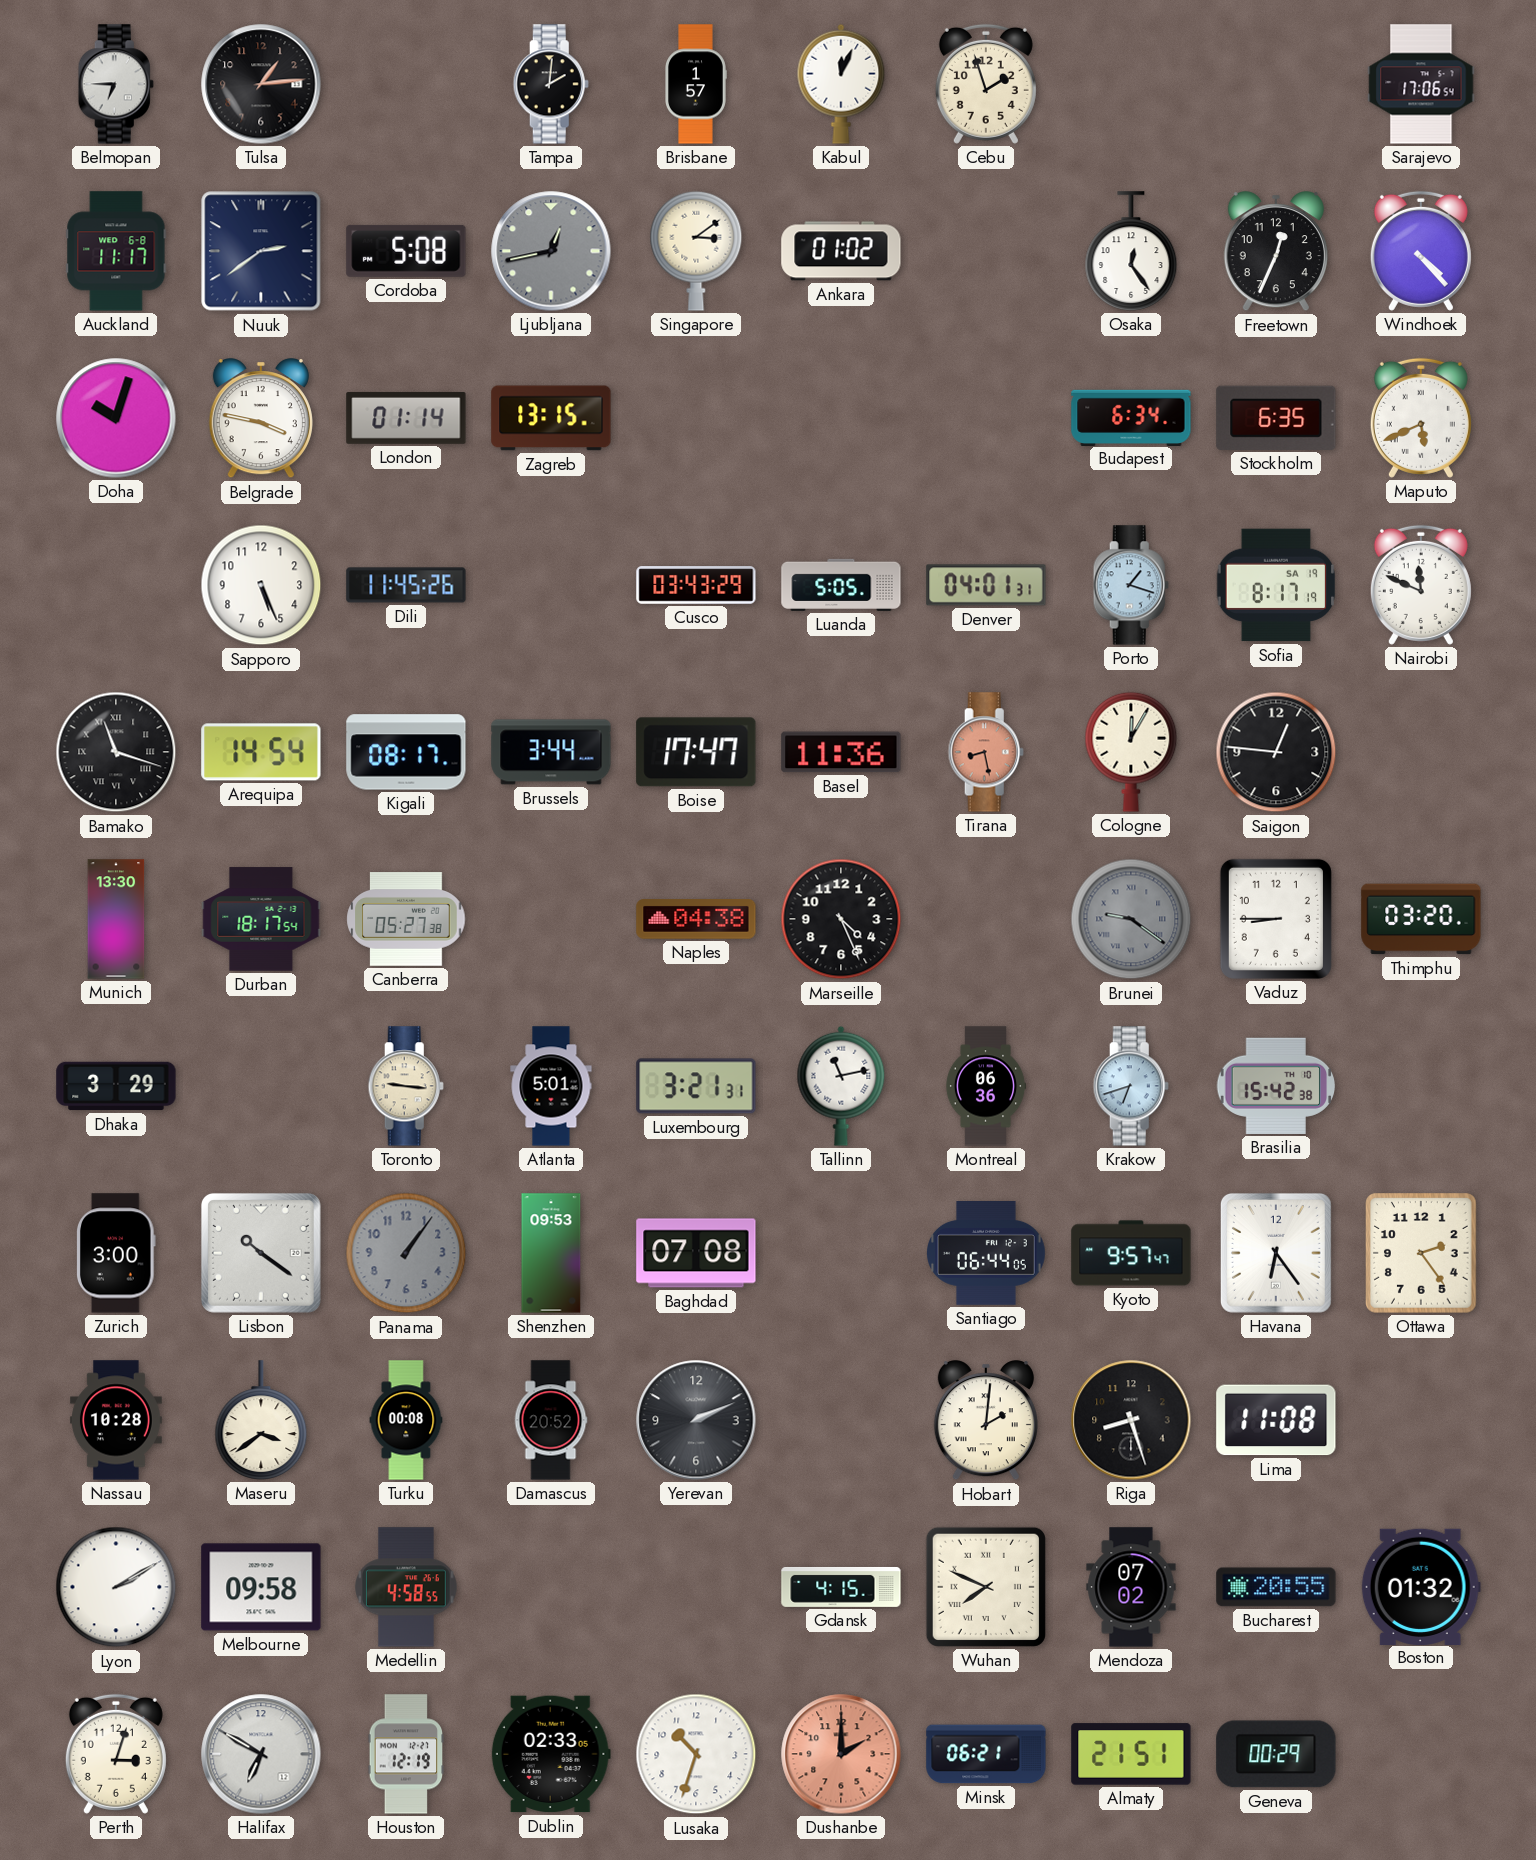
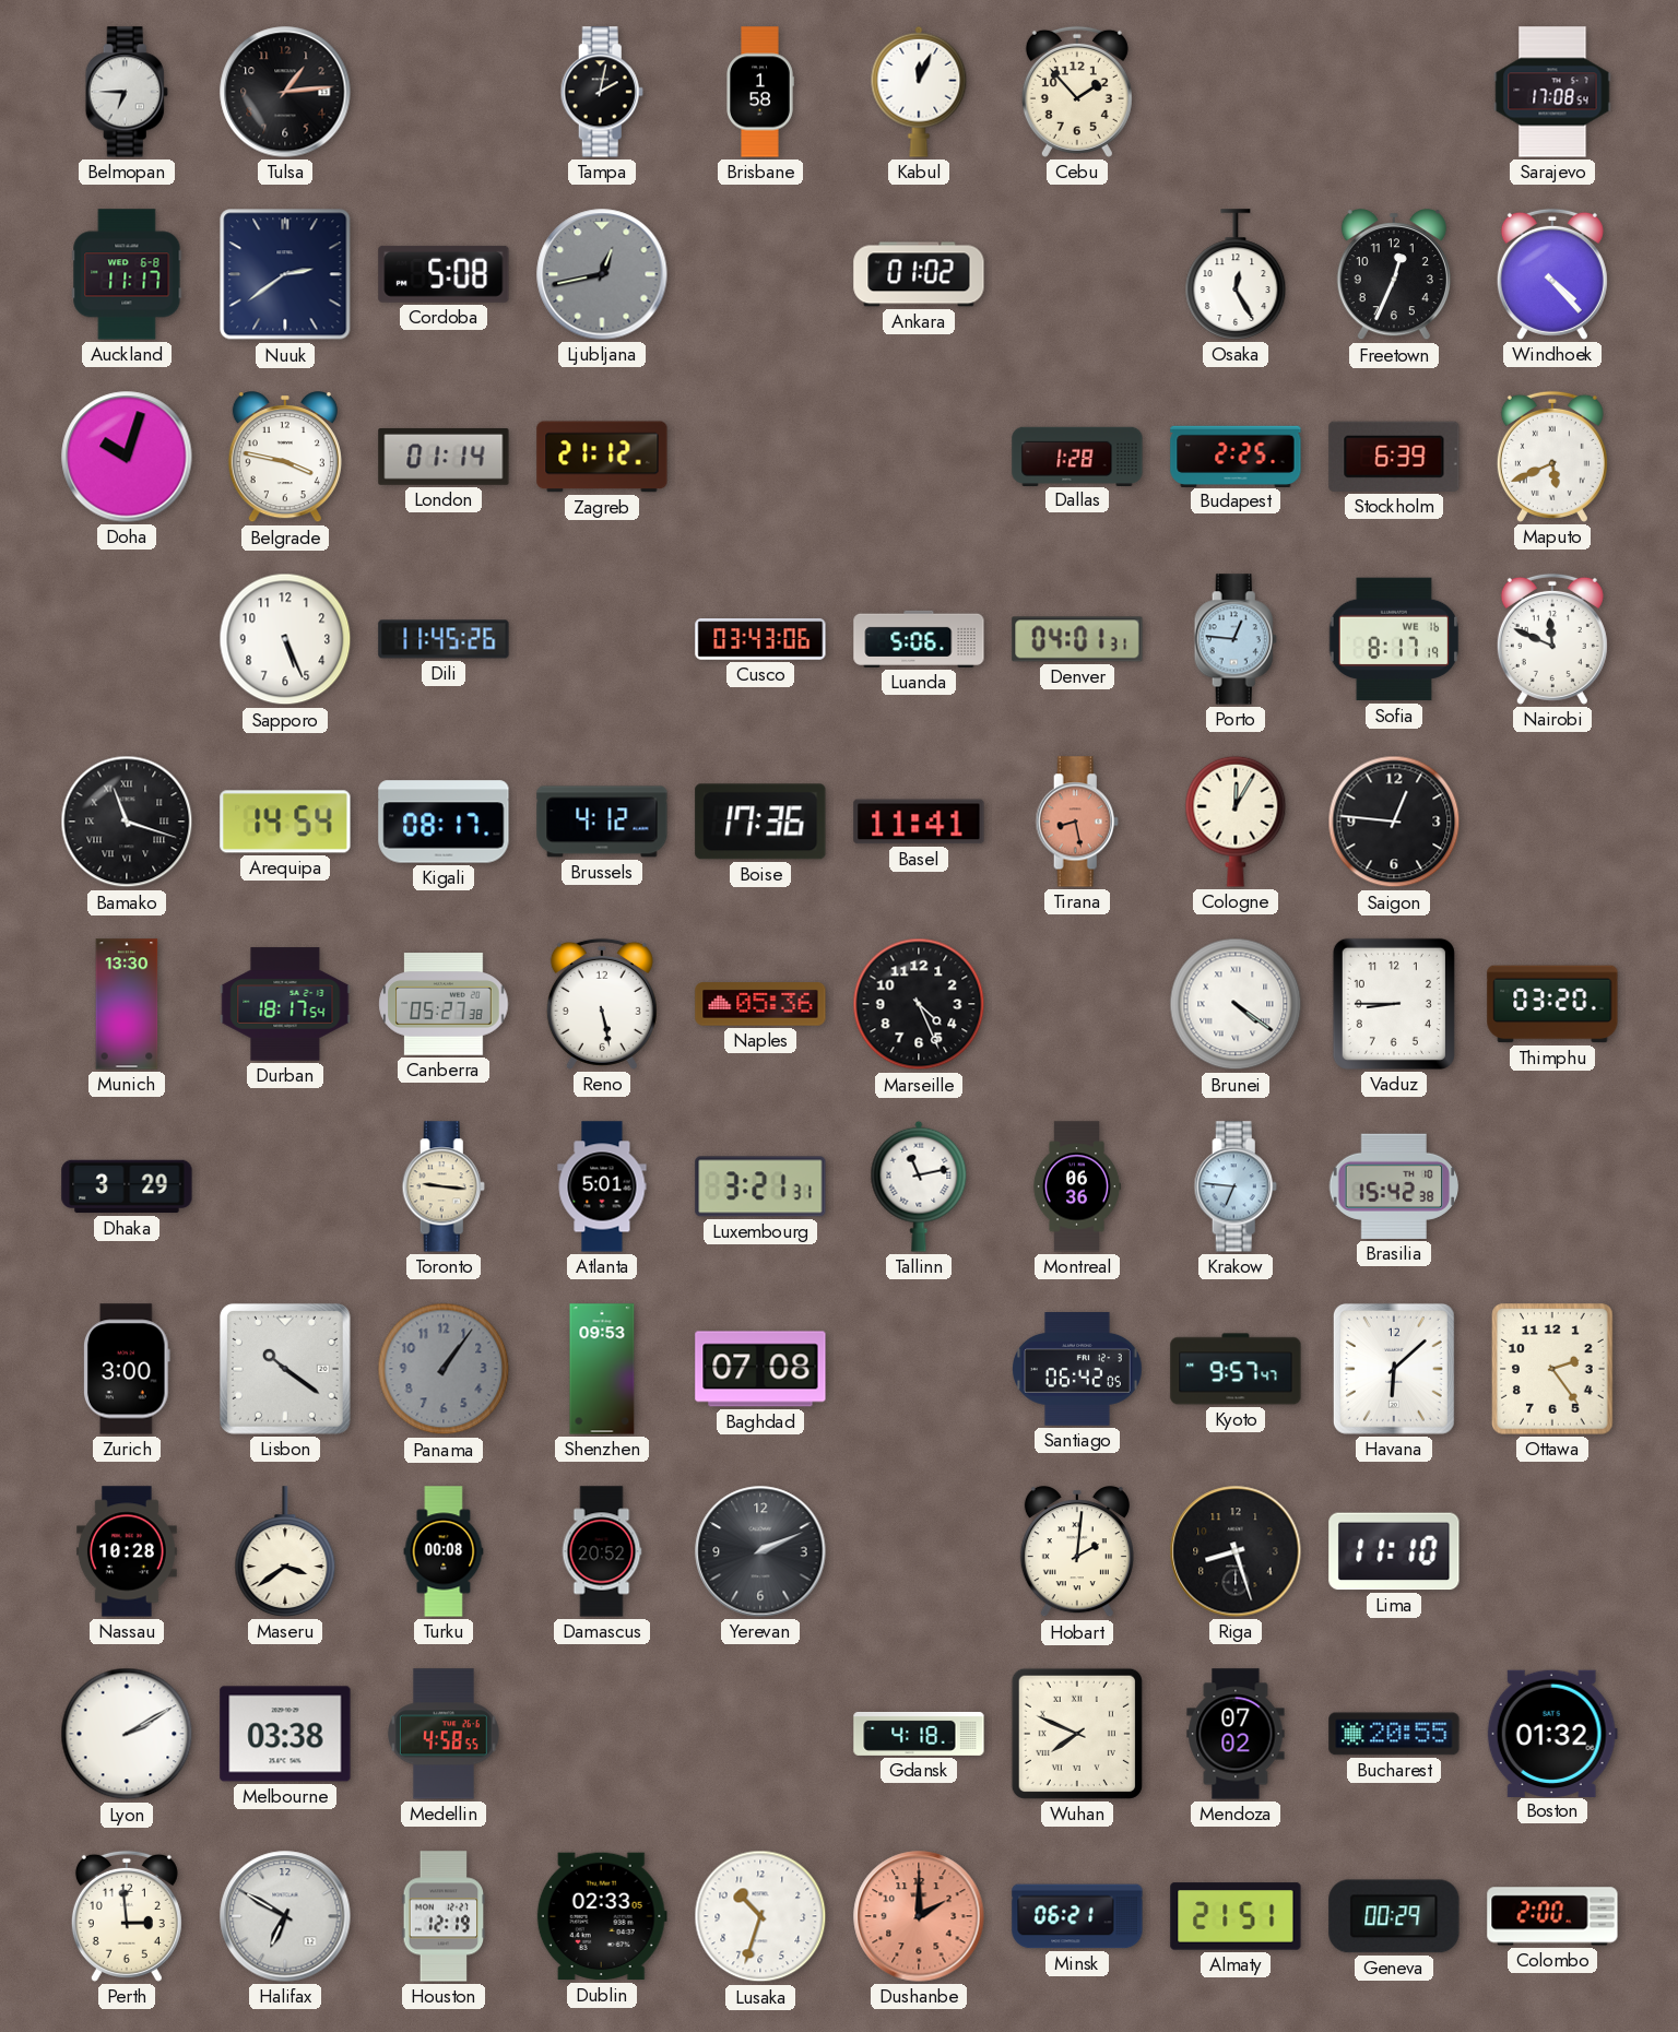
Tampa: 2:01 -> 2:02
Brisbane: 1:57 -> 1:58
Cebu: 1:57 -> 1:53
Sarajevo: 17:06 -> 17:08
Singapore: 3:09 -> none
Osaka: 12:24 -> 12:25
Zagreb: 13:15 -> 21:12
Dallas: none -> 1:28
Budapest: 6:34 -> 2:25
Stockholm: 6:35 -> 6:39
Cusco: 03:43:29 -> 03:43:06
Luanda: 5:05 -> 5:06
Porto: 1:18 -> 12:46
Sofia date: SA 19 -> WE 16
Brussels: 3:44 -> 4:12
Boise: 17:47 -> 17:36
Basel: 11:36 -> 11:41
Reno: none -> 5:28
Naples: 04:38 -> 05:36
Brunei: 9:21 -> 4:21
Brunei dial: grey -> white
Krakow: 6:42 -> 6:46
Santiago: 06:44 -> 06:42
Havana: 6:24 -> 6:08
Lima: 11:08 -> 11:10
Melbourne: 09:58 -> 03:38
Gdansk: 4:15 -> 4:18
Perth: 3:03 -> 2:59
Colombo: none -> 2:00
